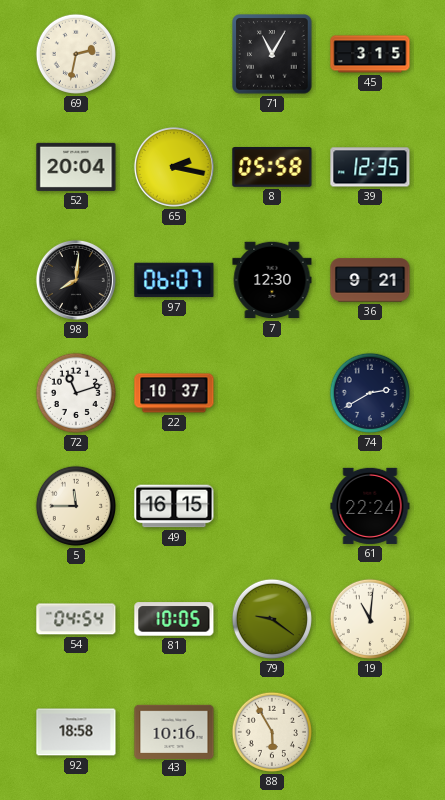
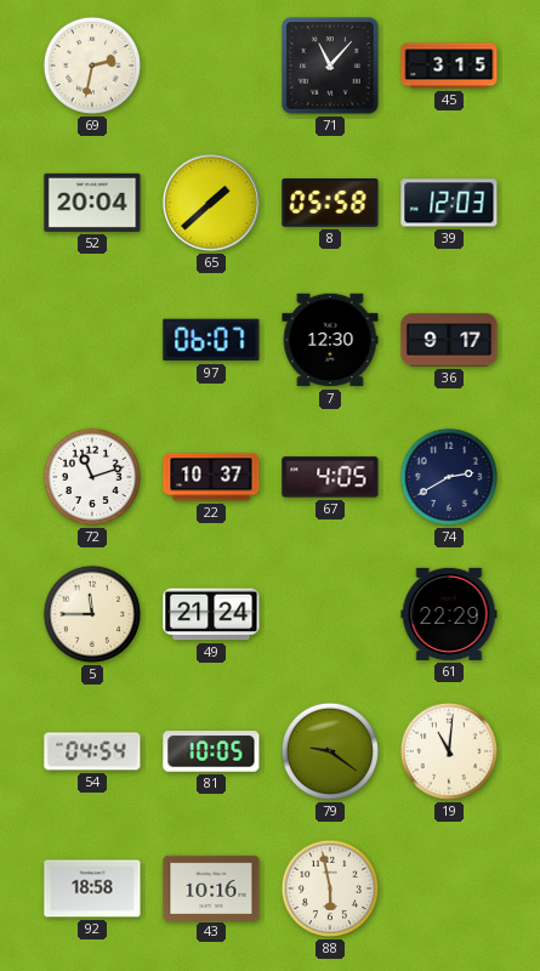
71: 11:05 -> 11:07
65: 2:17 -> 1:38
39: 12:35 -> 12:03
98: 8:01 -> none
36: 9:21 -> 9:17
67: none -> 4:05
49: 16:15 -> 21:24
61: 22:24 -> 22:29
88: 5:55 -> 5:58
